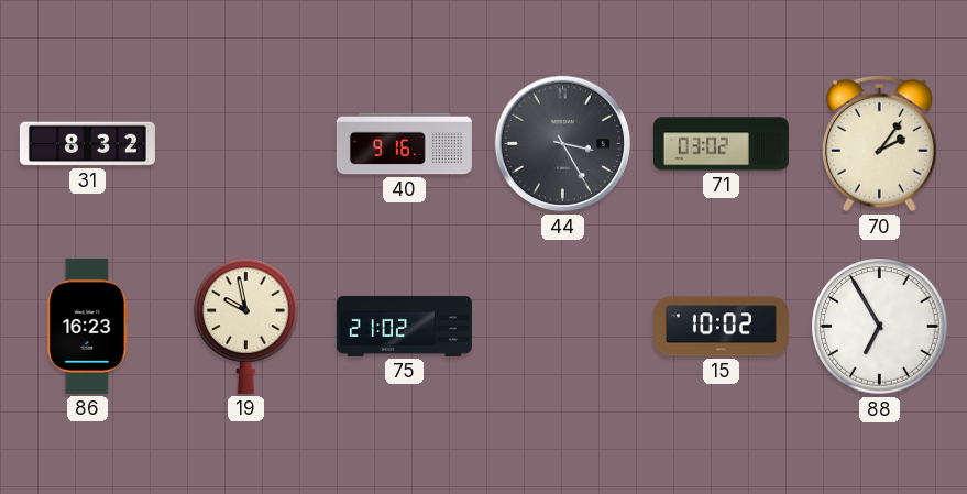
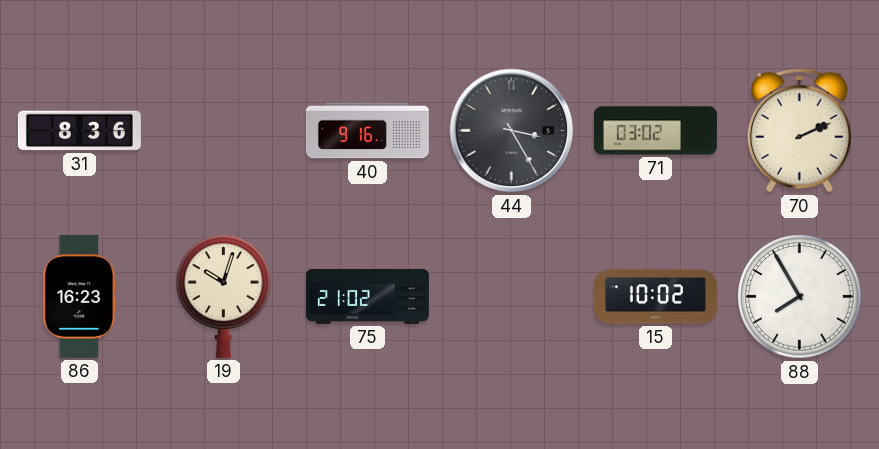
31: 8:32 -> 8:36
70: 2:06 -> 2:11
19: 9:58 -> 10:03
88: 6:55 -> 7:55
